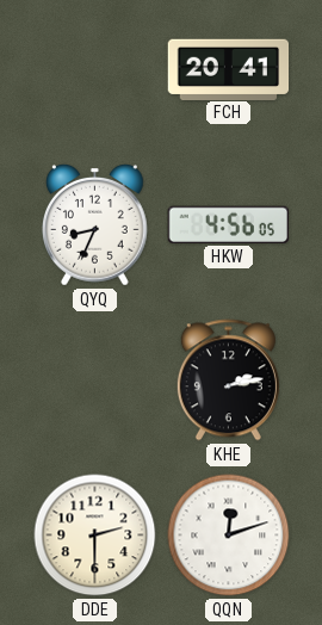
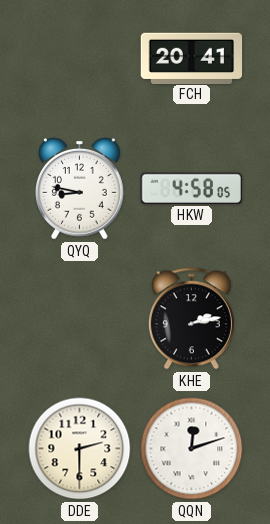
QYQ: 8:34 -> 8:47
HKW: 4:56 -> 4:58
